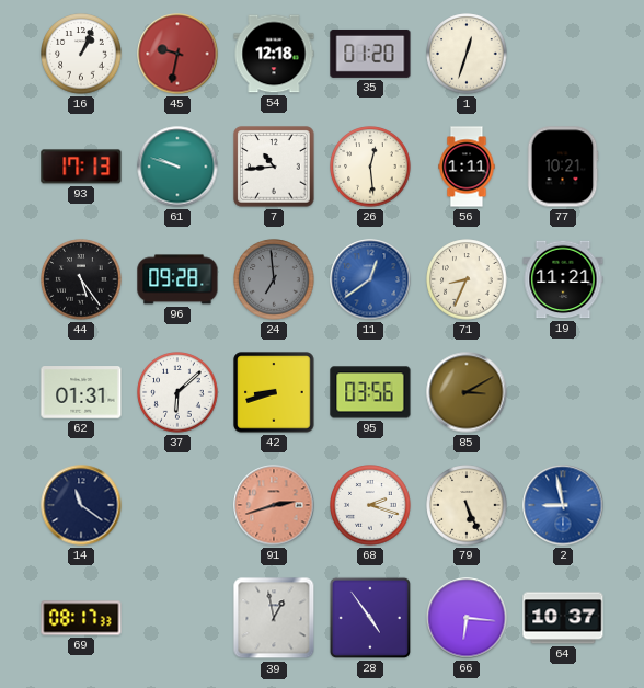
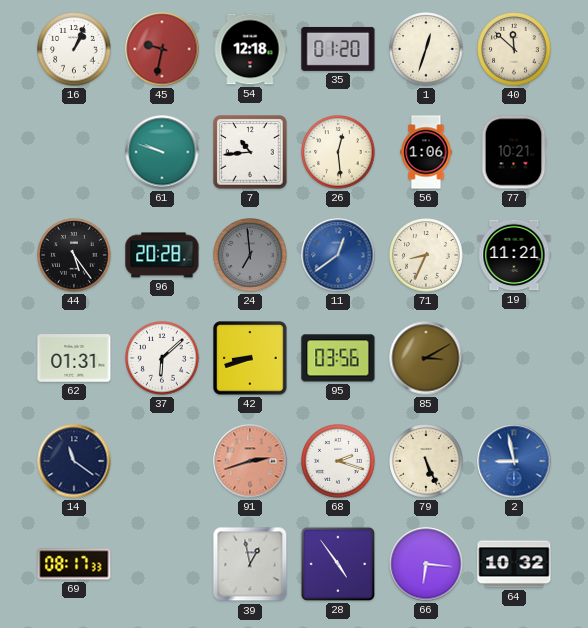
40: none -> 11:52
93: 17:13 -> none
56: 1:11 -> 1:06
96: 09:28 -> 20:28
64: 10:37 -> 10:32
